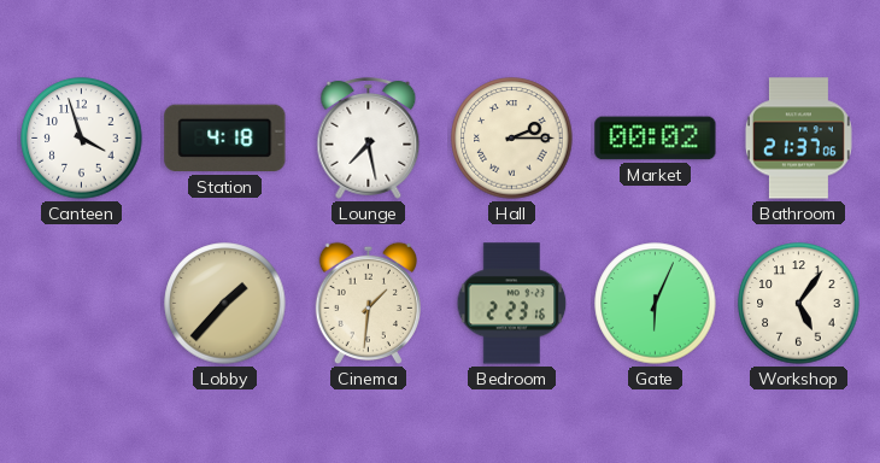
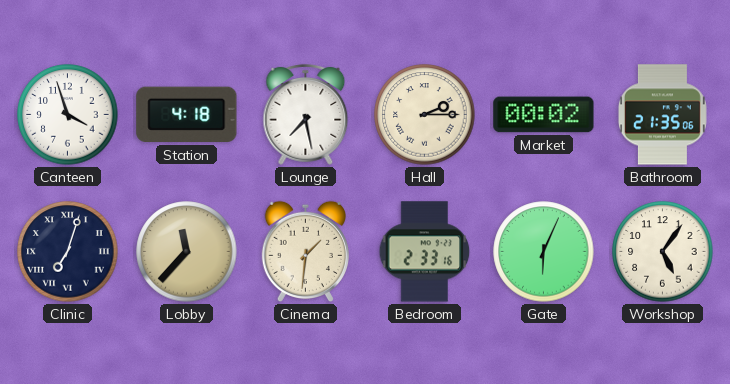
Bathroom: 21:37 -> 21:35
Clinic: none -> 7:03
Lobby: 1:37 -> 11:37
Bedroom: 2:23 -> 2:33
